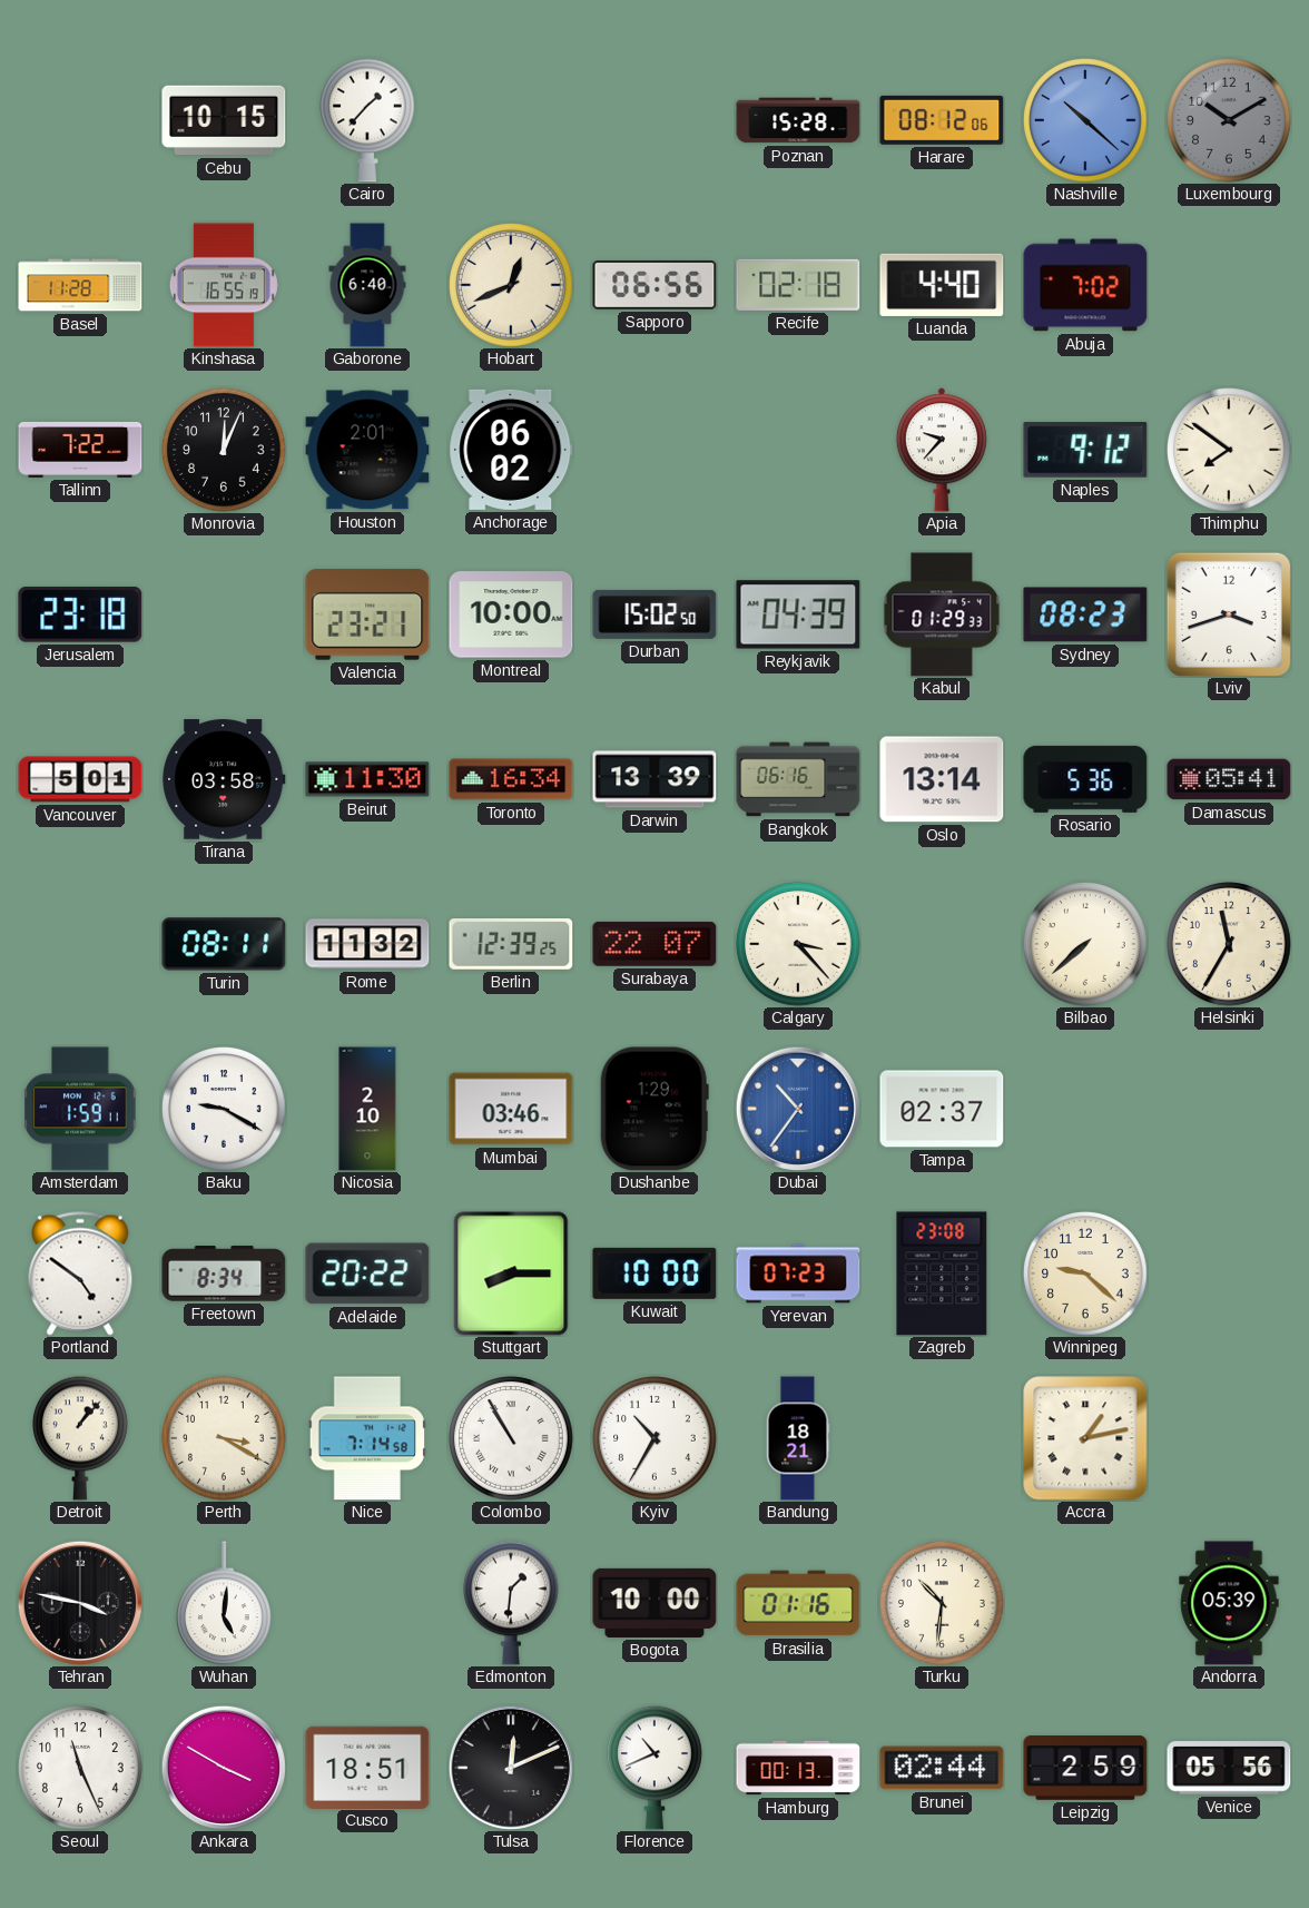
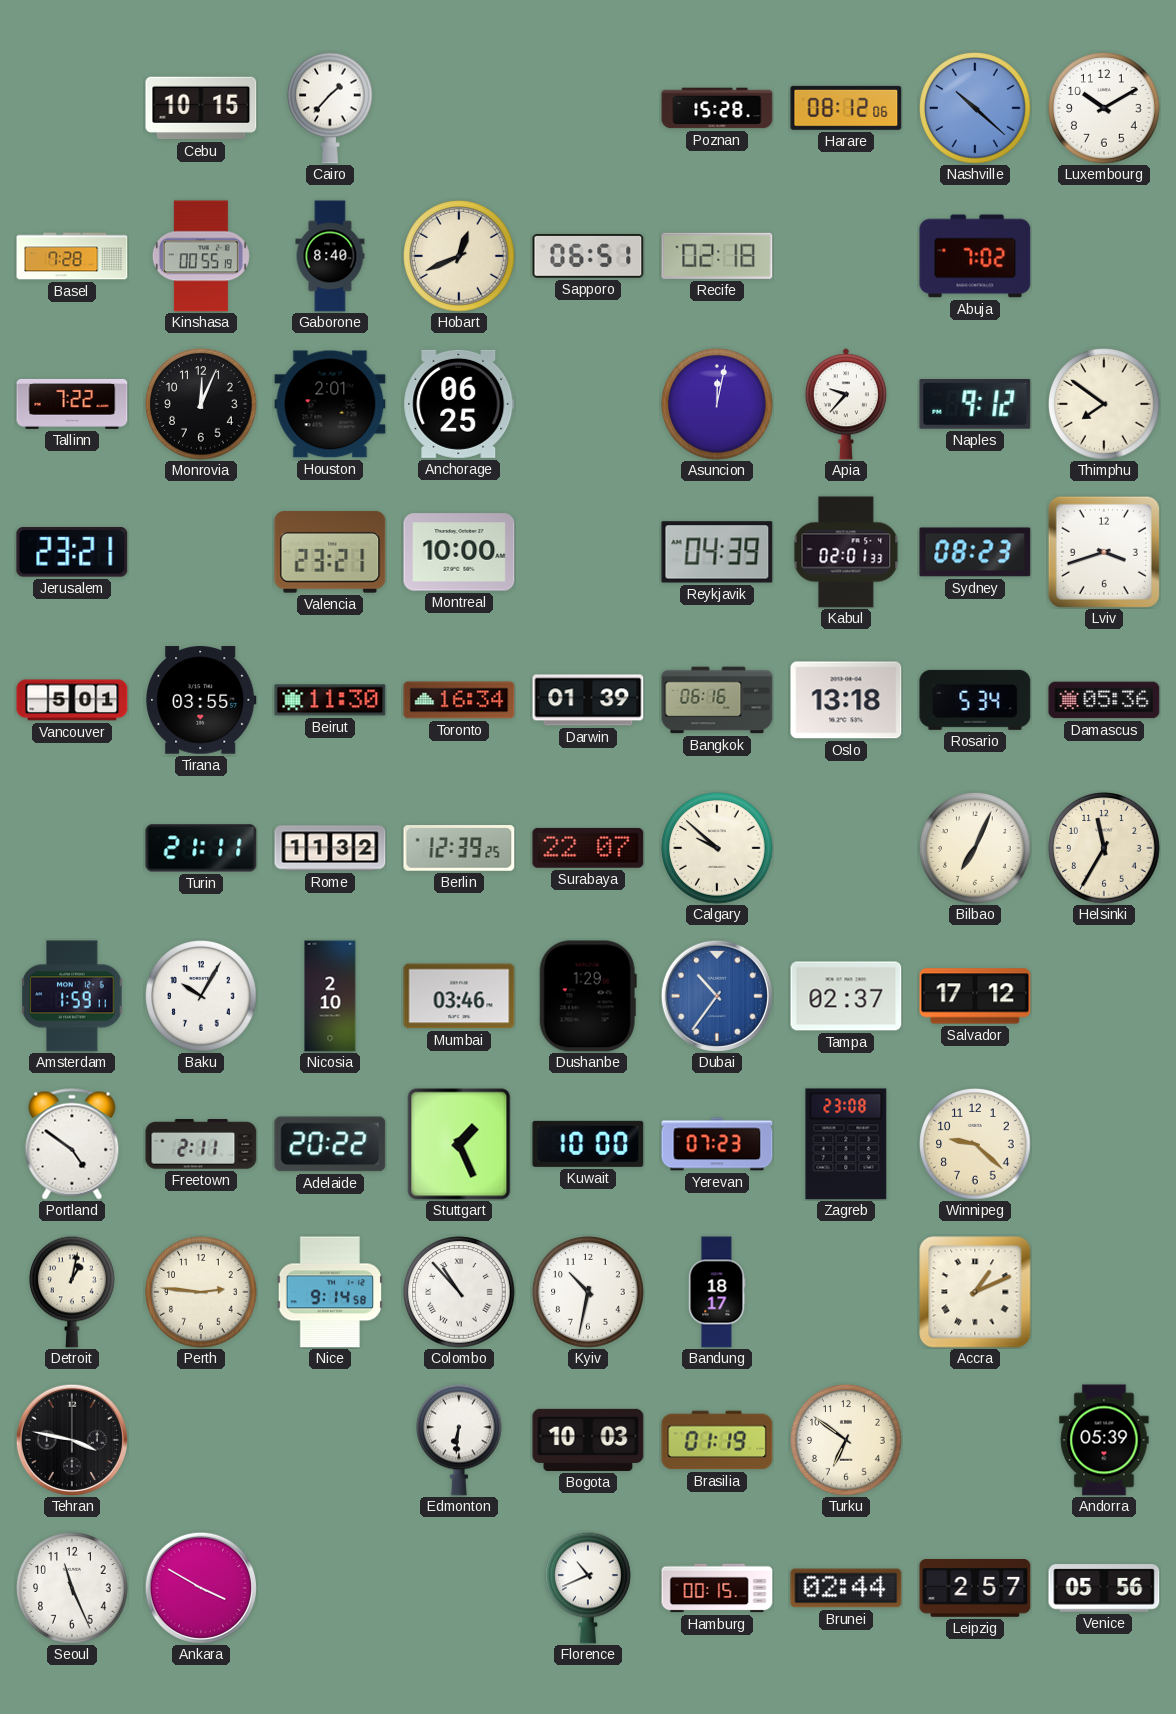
Luxembourg dial: grey -> white
Basel: 11:28 -> 7:28
Kinshasa: 16:55 -> 00:55
Gaborone: 6:40 -> 8:40
Sapporo: 06:56 -> 06:51
Luanda: 4:40 -> none
Anchorage: 06:02 -> 06:25
Asuncion: none -> 12:02
Jerusalem: 23:18 -> 23:21
Durban: 15:02 -> none
Kabul: 01:29 -> 02:01
Tirana: 03:58 -> 03:55
Darwin: 13:39 -> 01:39
Oslo: 13:14 -> 13:18
Rosario: 5:36 -> 5:34
Damascus: 05:41 -> 05:36
Turin: 08:11 -> 21:11
Calgary: 3:23 -> 9:52
Bilbao: 7:38 -> 7:04
Baku: 9:20 -> 10:05
Salvador: none -> 17:12
Freetown: 8:34 -> 2:11
Stuttgart: 8:15 -> 1:26
Detroit: 1:07 -> 1:02
Perth: 3:20 -> 2:46
Nice: 7:14 -> 9:14
Colombo: 10:55 -> 10:53
Kyiv: 10:35 -> 10:32
Bandung: 18:21 -> 18:17
Accra: 1:13 -> 1:11
Wuhan: 5:01 -> none
Edmonton: 1:31 -> 6:31
Bogota: 10:00 -> 10:03
Brasilia: 01:16 -> 01:19
Turku: 10:31 -> 6:51
Cusco: 18:51 -> none
Tulsa: 12:11 -> none
Hamburg: 00:13 -> 00:15
Leipzig: 2:59 -> 2:57
